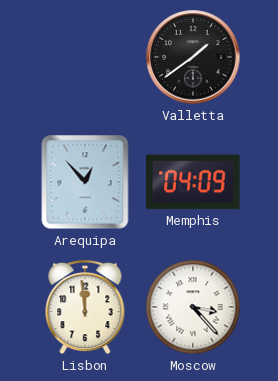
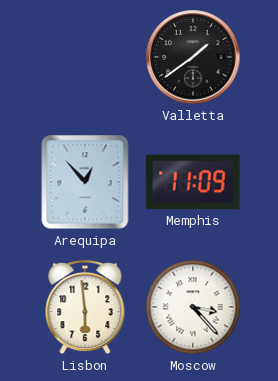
Memphis: 04:09 -> 11:09
Lisbon: 11:59 -> 5:59
